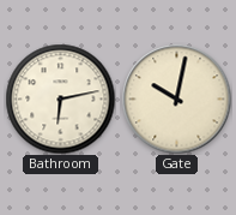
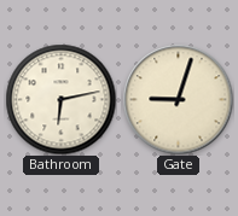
Gate: 10:02 -> 9:03
